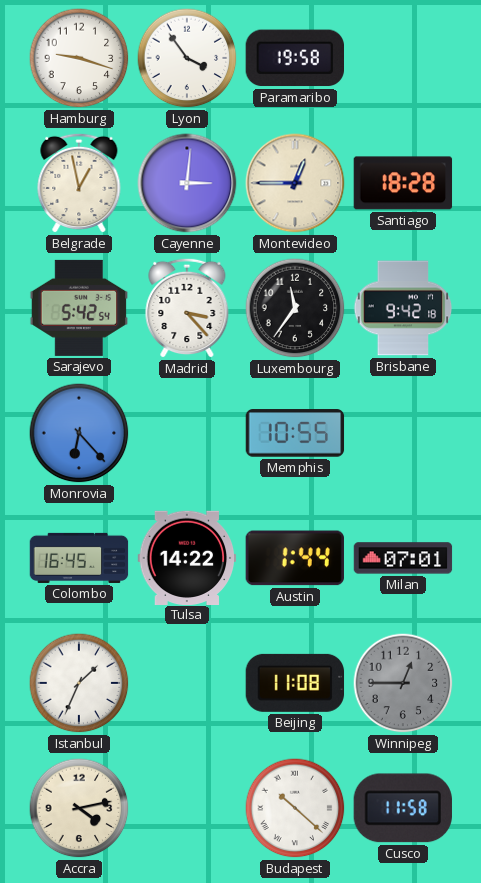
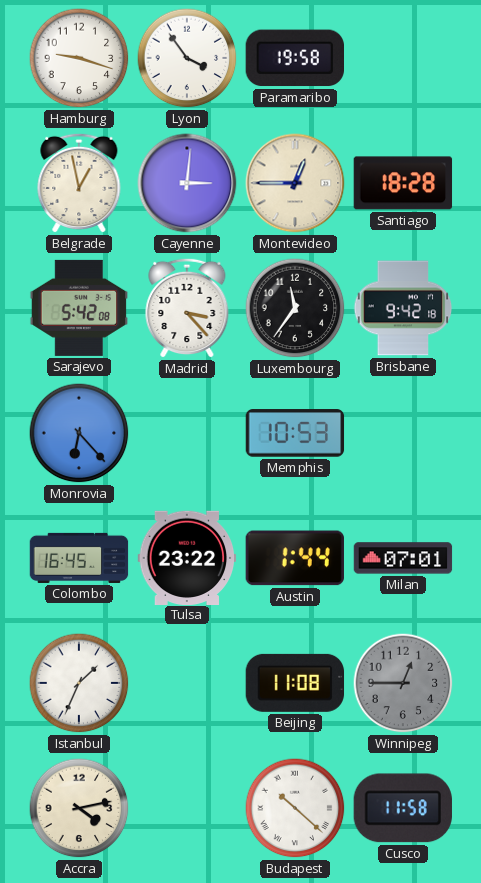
Sarajevo: 5:42:54 -> 5:42:08
Memphis: 10:55 -> 10:53
Tulsa: 14:22 -> 23:22
